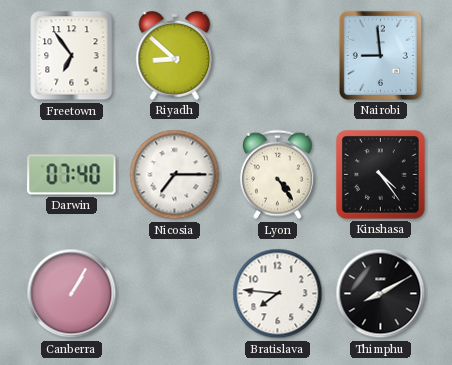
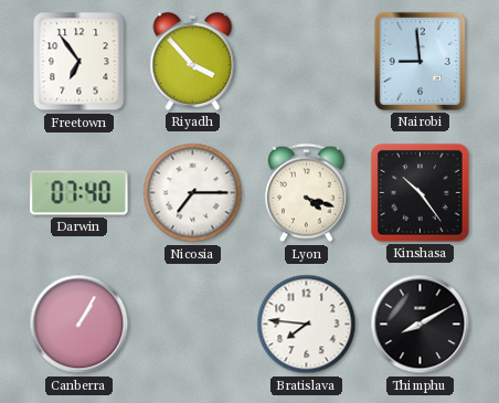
Riyadh: 8:52 -> 3:53
Lyon: 4:24 -> 4:18
Kinshasa: 4:24 -> 10:24
